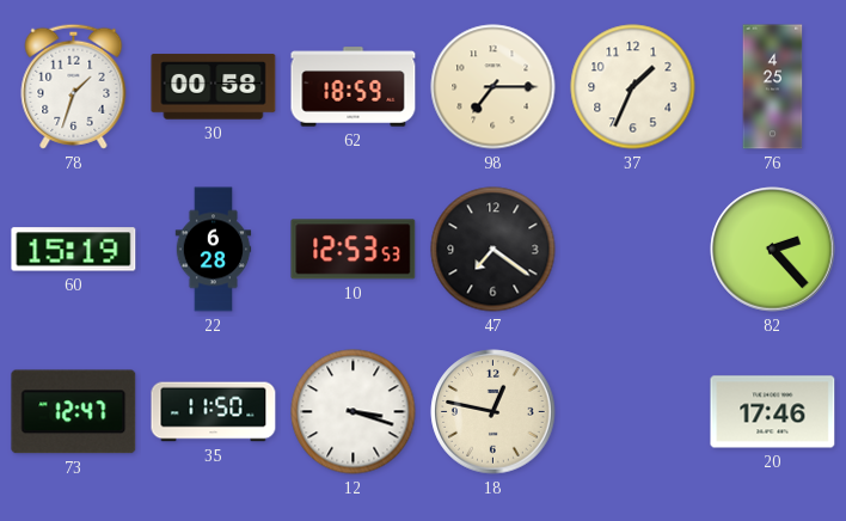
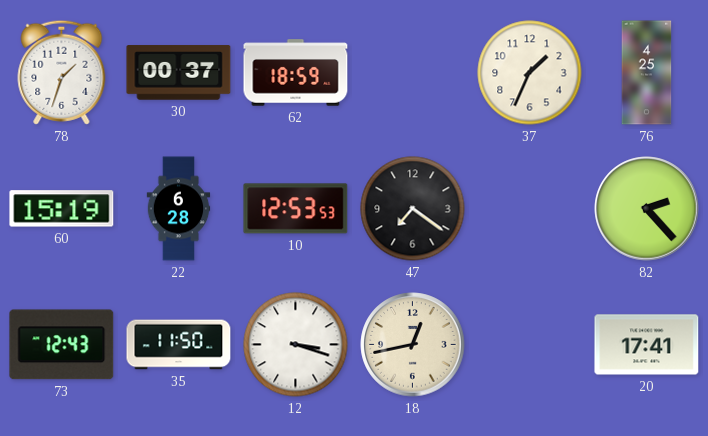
30: 00:58 -> 00:37
98: 7:15 -> none
73: 12:47 -> 12:43
18: 12:47 -> 12:43
20: 17:46 -> 17:41
